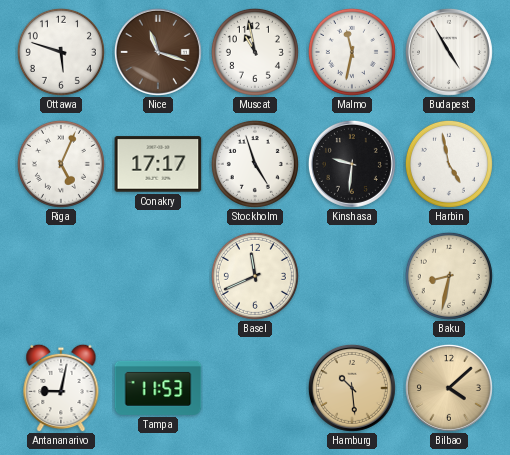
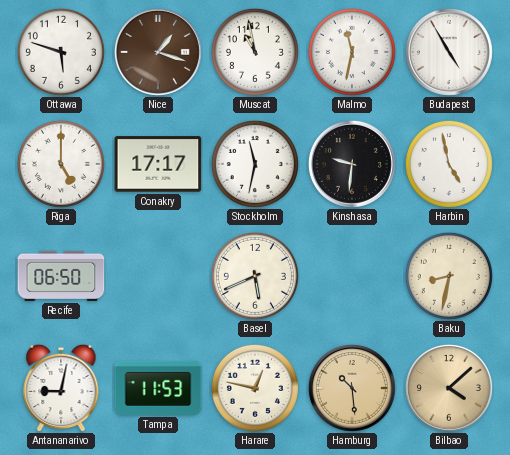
Nice: 11:18 -> 1:18
Riga: 5:04 -> 5:00
Stockholm: 4:57 -> 11:32
Recife: none -> 06:50
Basel: 11:41 -> 5:41
Harare: none -> 12:47
